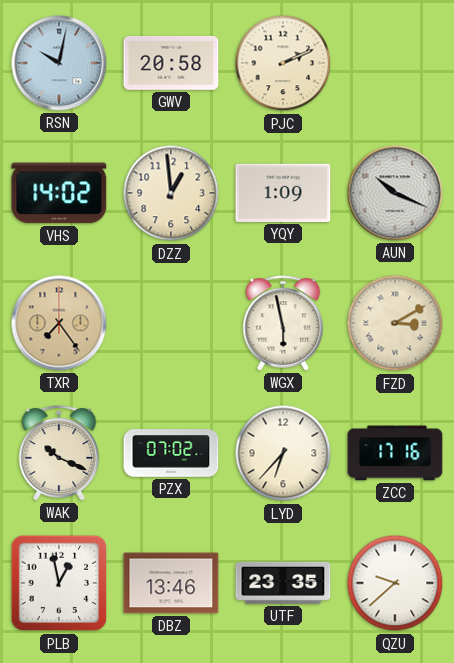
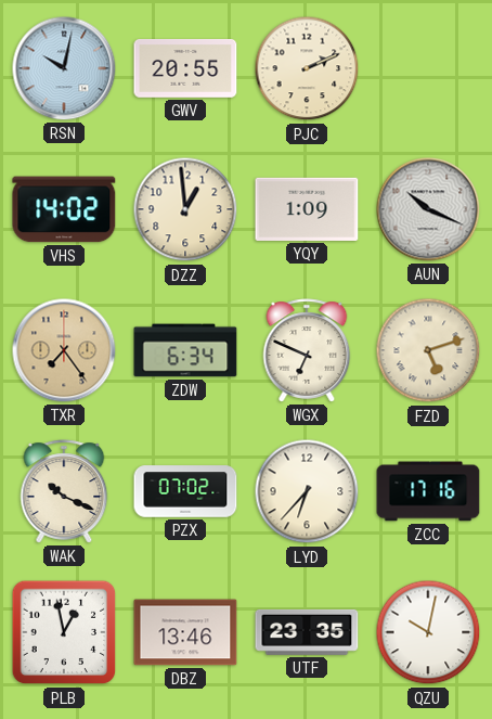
GWV: 20:58 -> 20:55
ZDW: none -> 6:34
WGX: 5:58 -> 6:49
FZD: 3:10 -> 5:12
QZU: 9:38 -> 10:02
